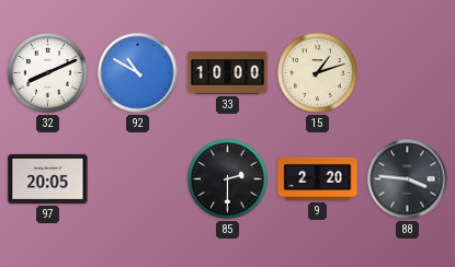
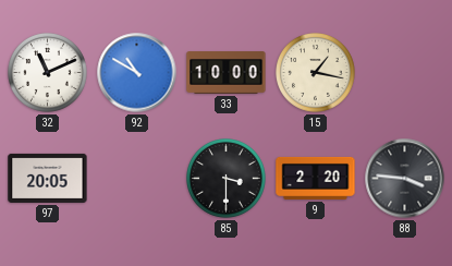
32: 8:11 -> 11:11
15: 1:12 -> 1:17
85: 2:30 -> 3:30
